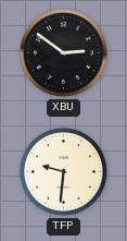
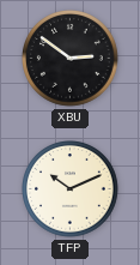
TFP: 9:31 -> 10:11
